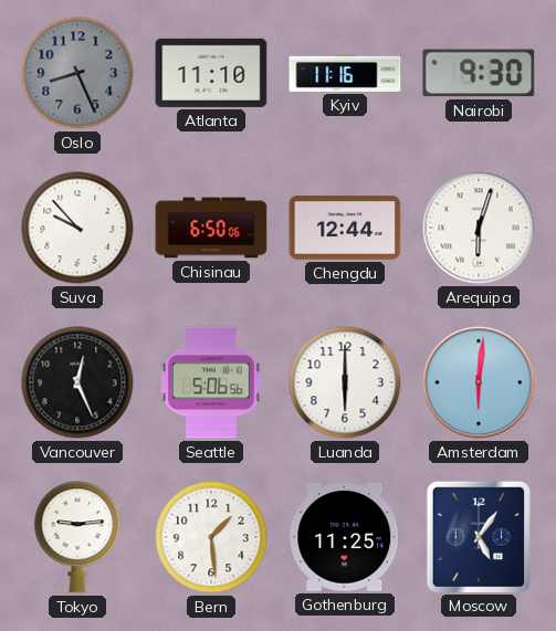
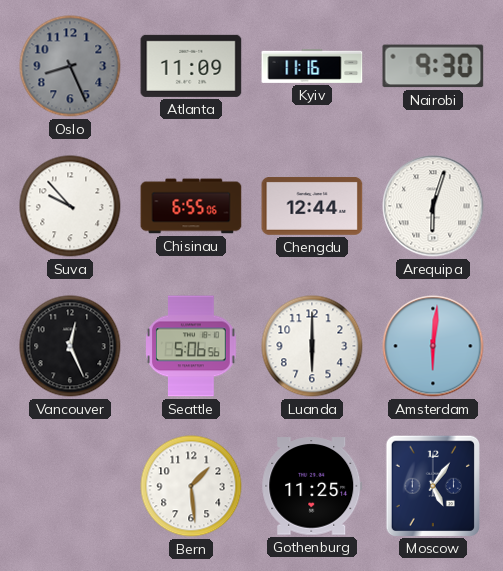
Atlanta: 11:10 -> 11:09
Chisinau: 6:50 -> 6:55
Tokyo: 9:14 -> none
